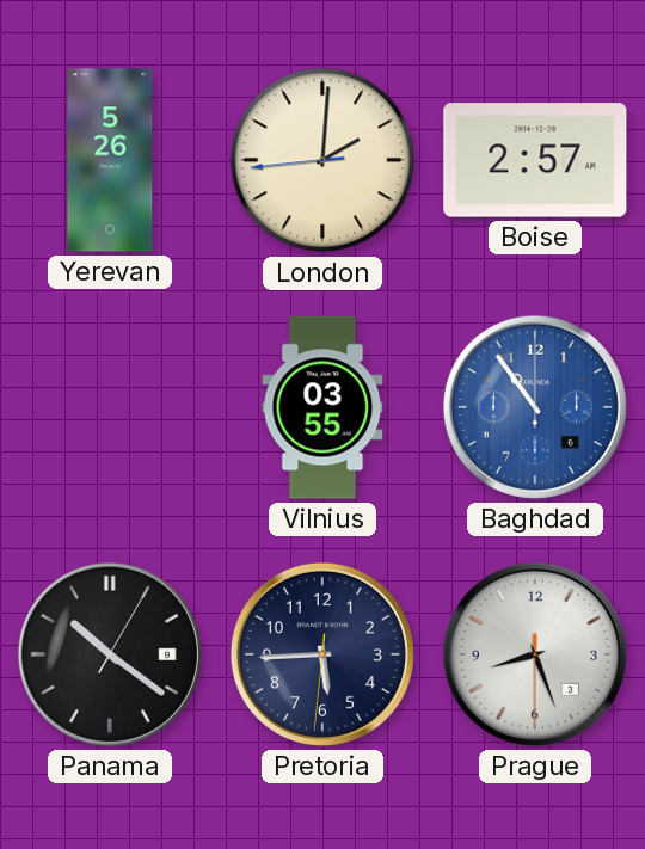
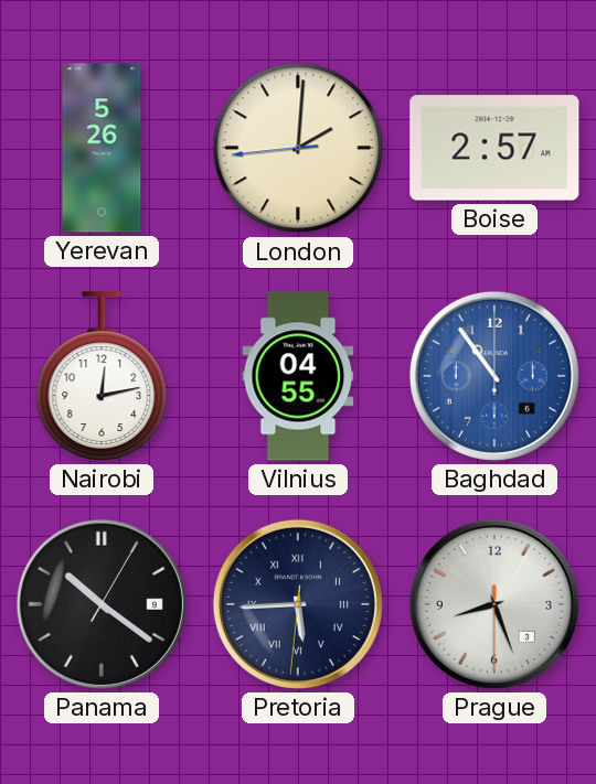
Nairobi: none -> 12:13
Vilnius: 03:55 -> 04:55
Pretoria numerals: Arabic -> Roman
